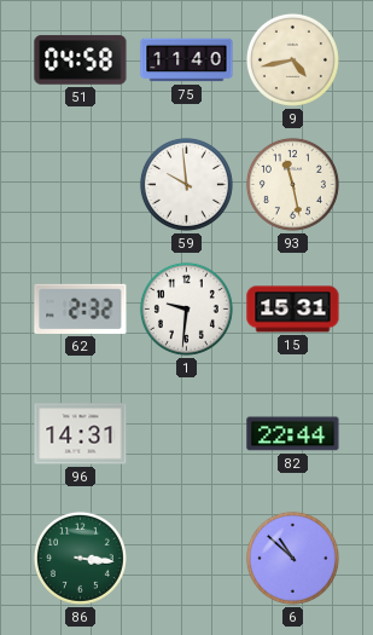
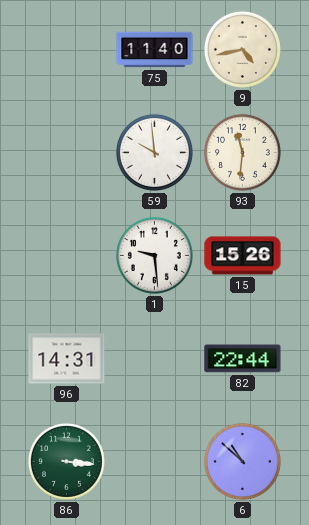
51: 04:58 -> none
93: 11:28 -> 11:31
62: 2:32 -> none
1: 9:31 -> 9:29
15: 15:31 -> 15:26
